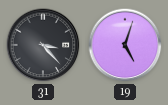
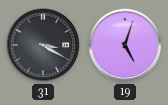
31: 3:23 -> 3:20
